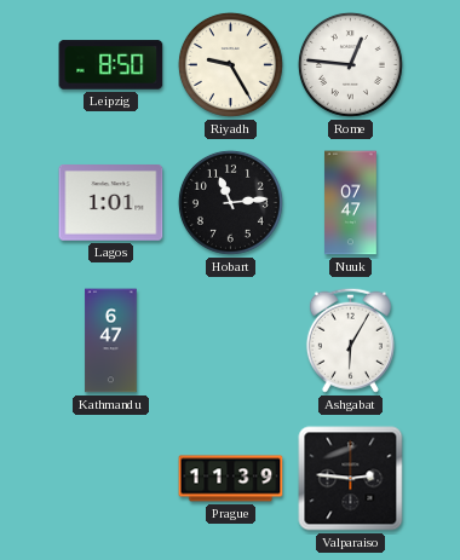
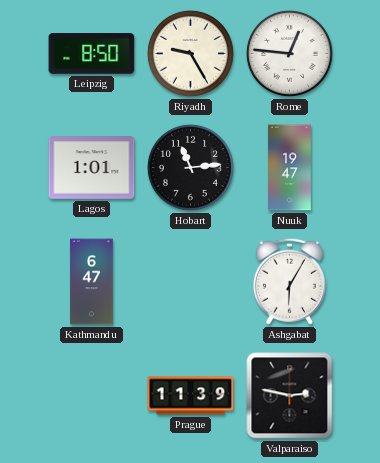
Nuuk: 07:47 -> 19:47
Valparaiso: 2:46 -> 2:47
